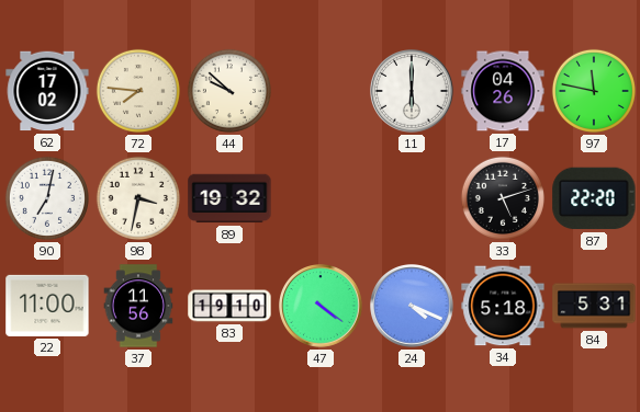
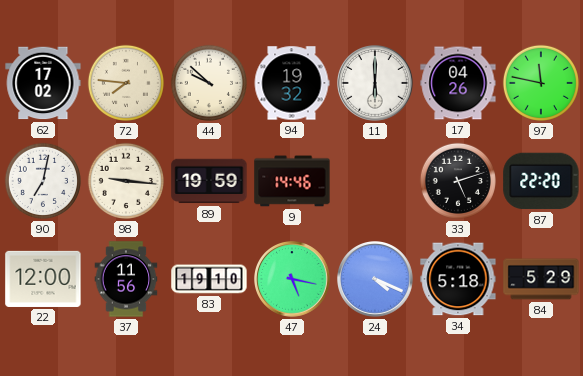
94: none -> 19:32
98: 3:32 -> 9:16
89: 19:32 -> 19:59
9: none -> 14:46
22: 11:00 -> 12:00
47: 4:21 -> 5:17
84: 5:31 -> 5:29
